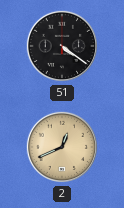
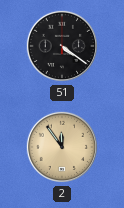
2: 12:41 -> 11:54
